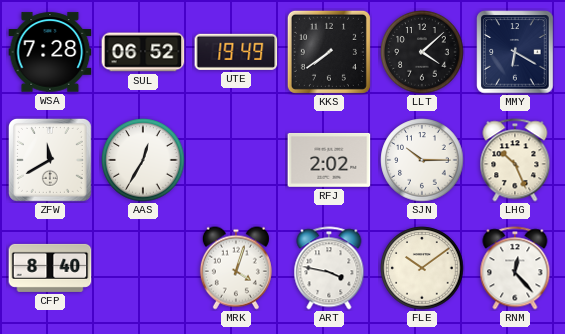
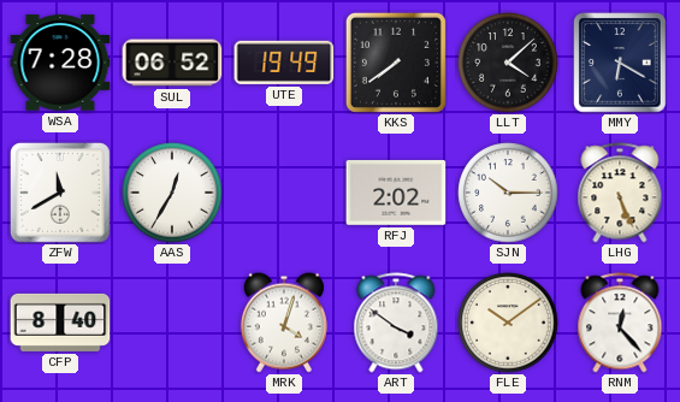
LHG: 10:26 -> 5:26
ART: 3:47 -> 3:51
